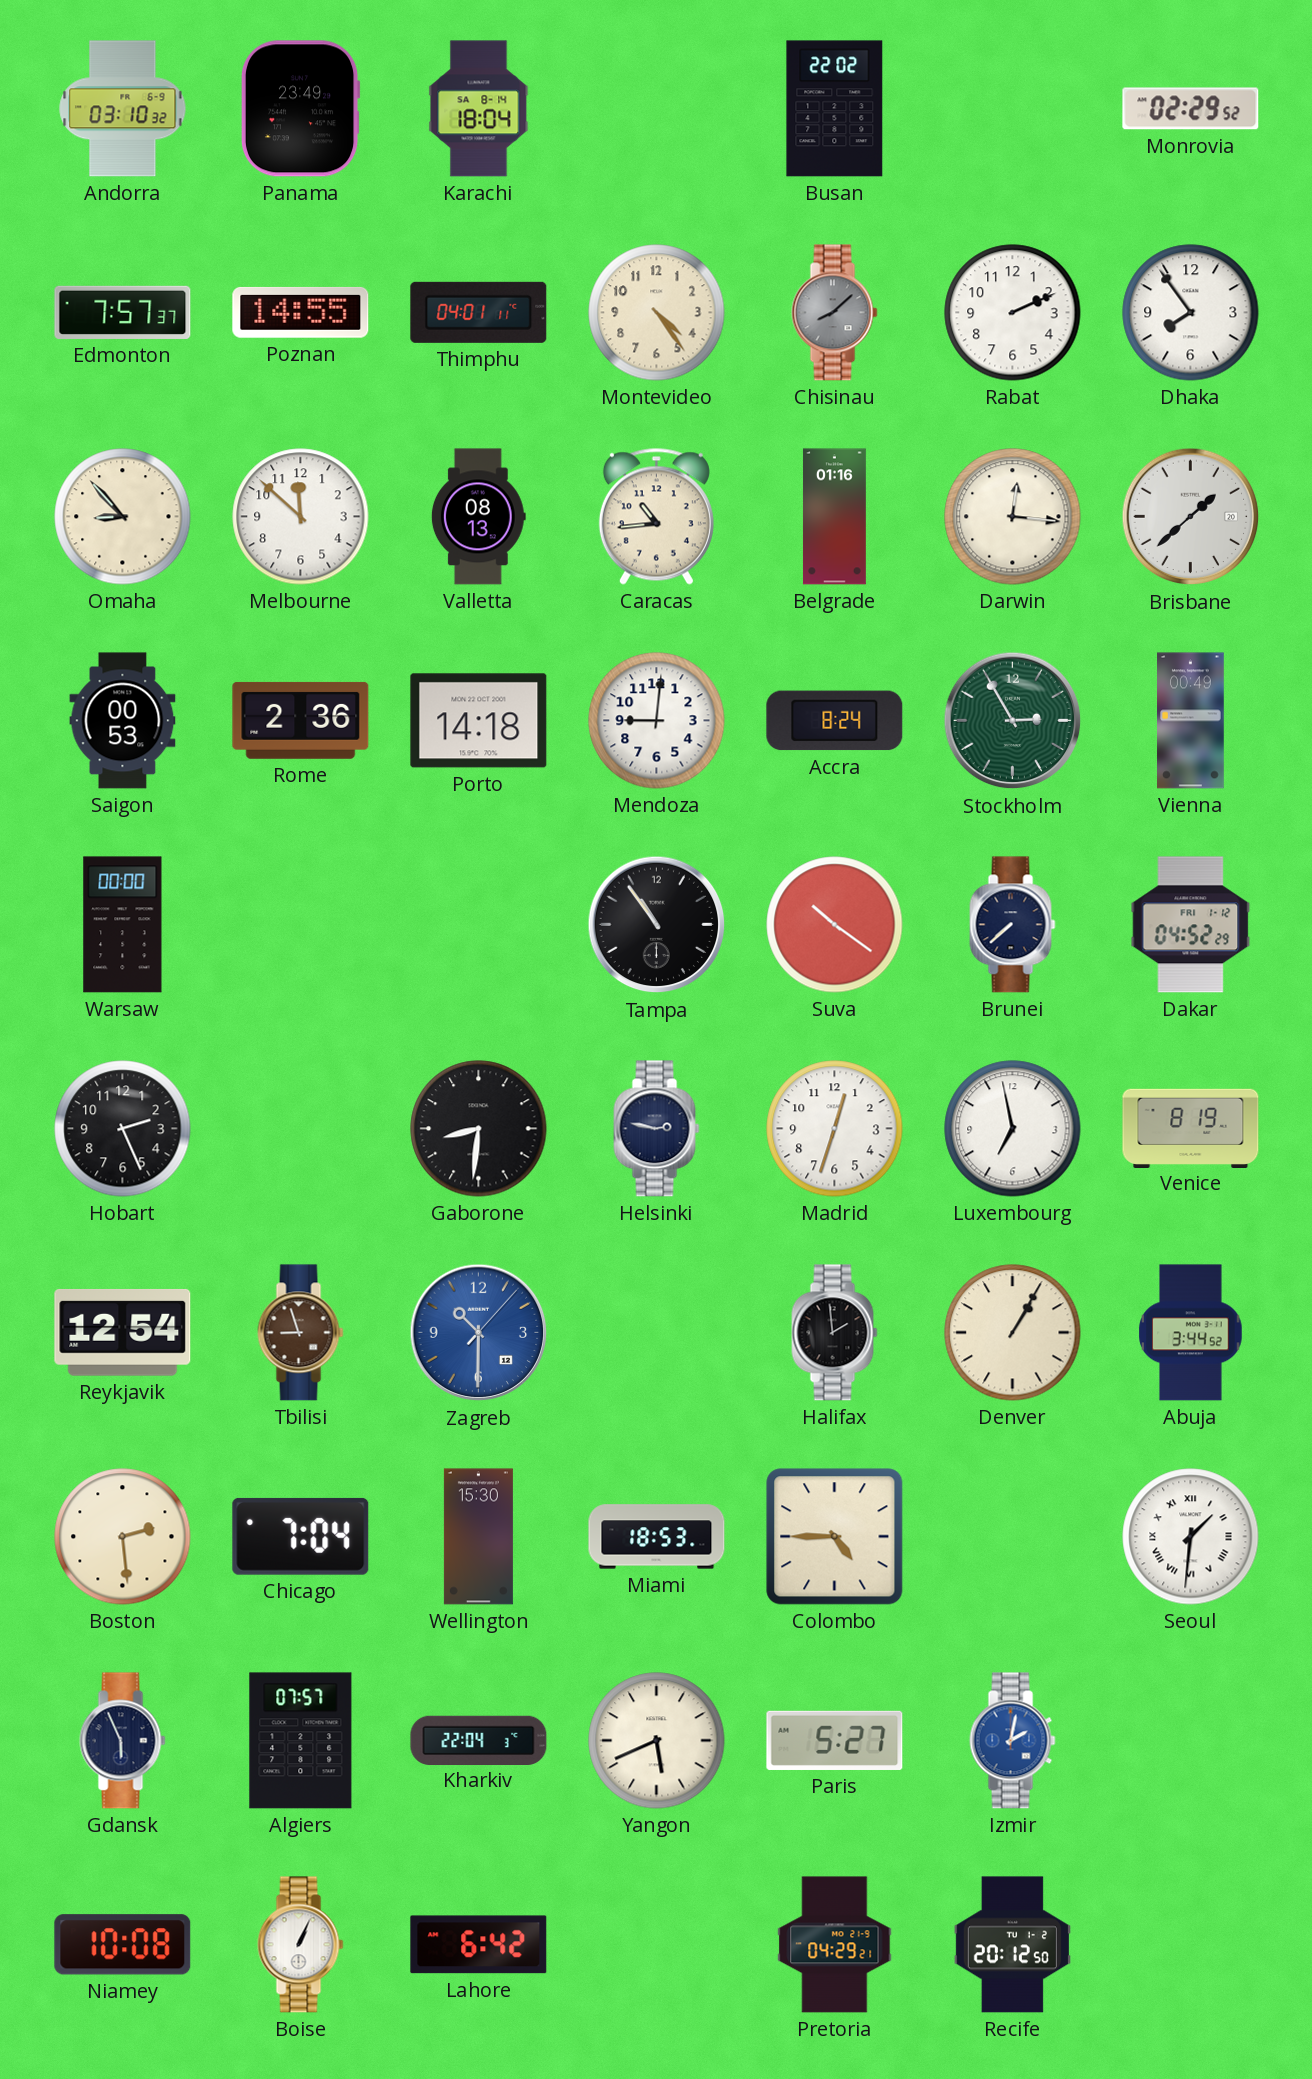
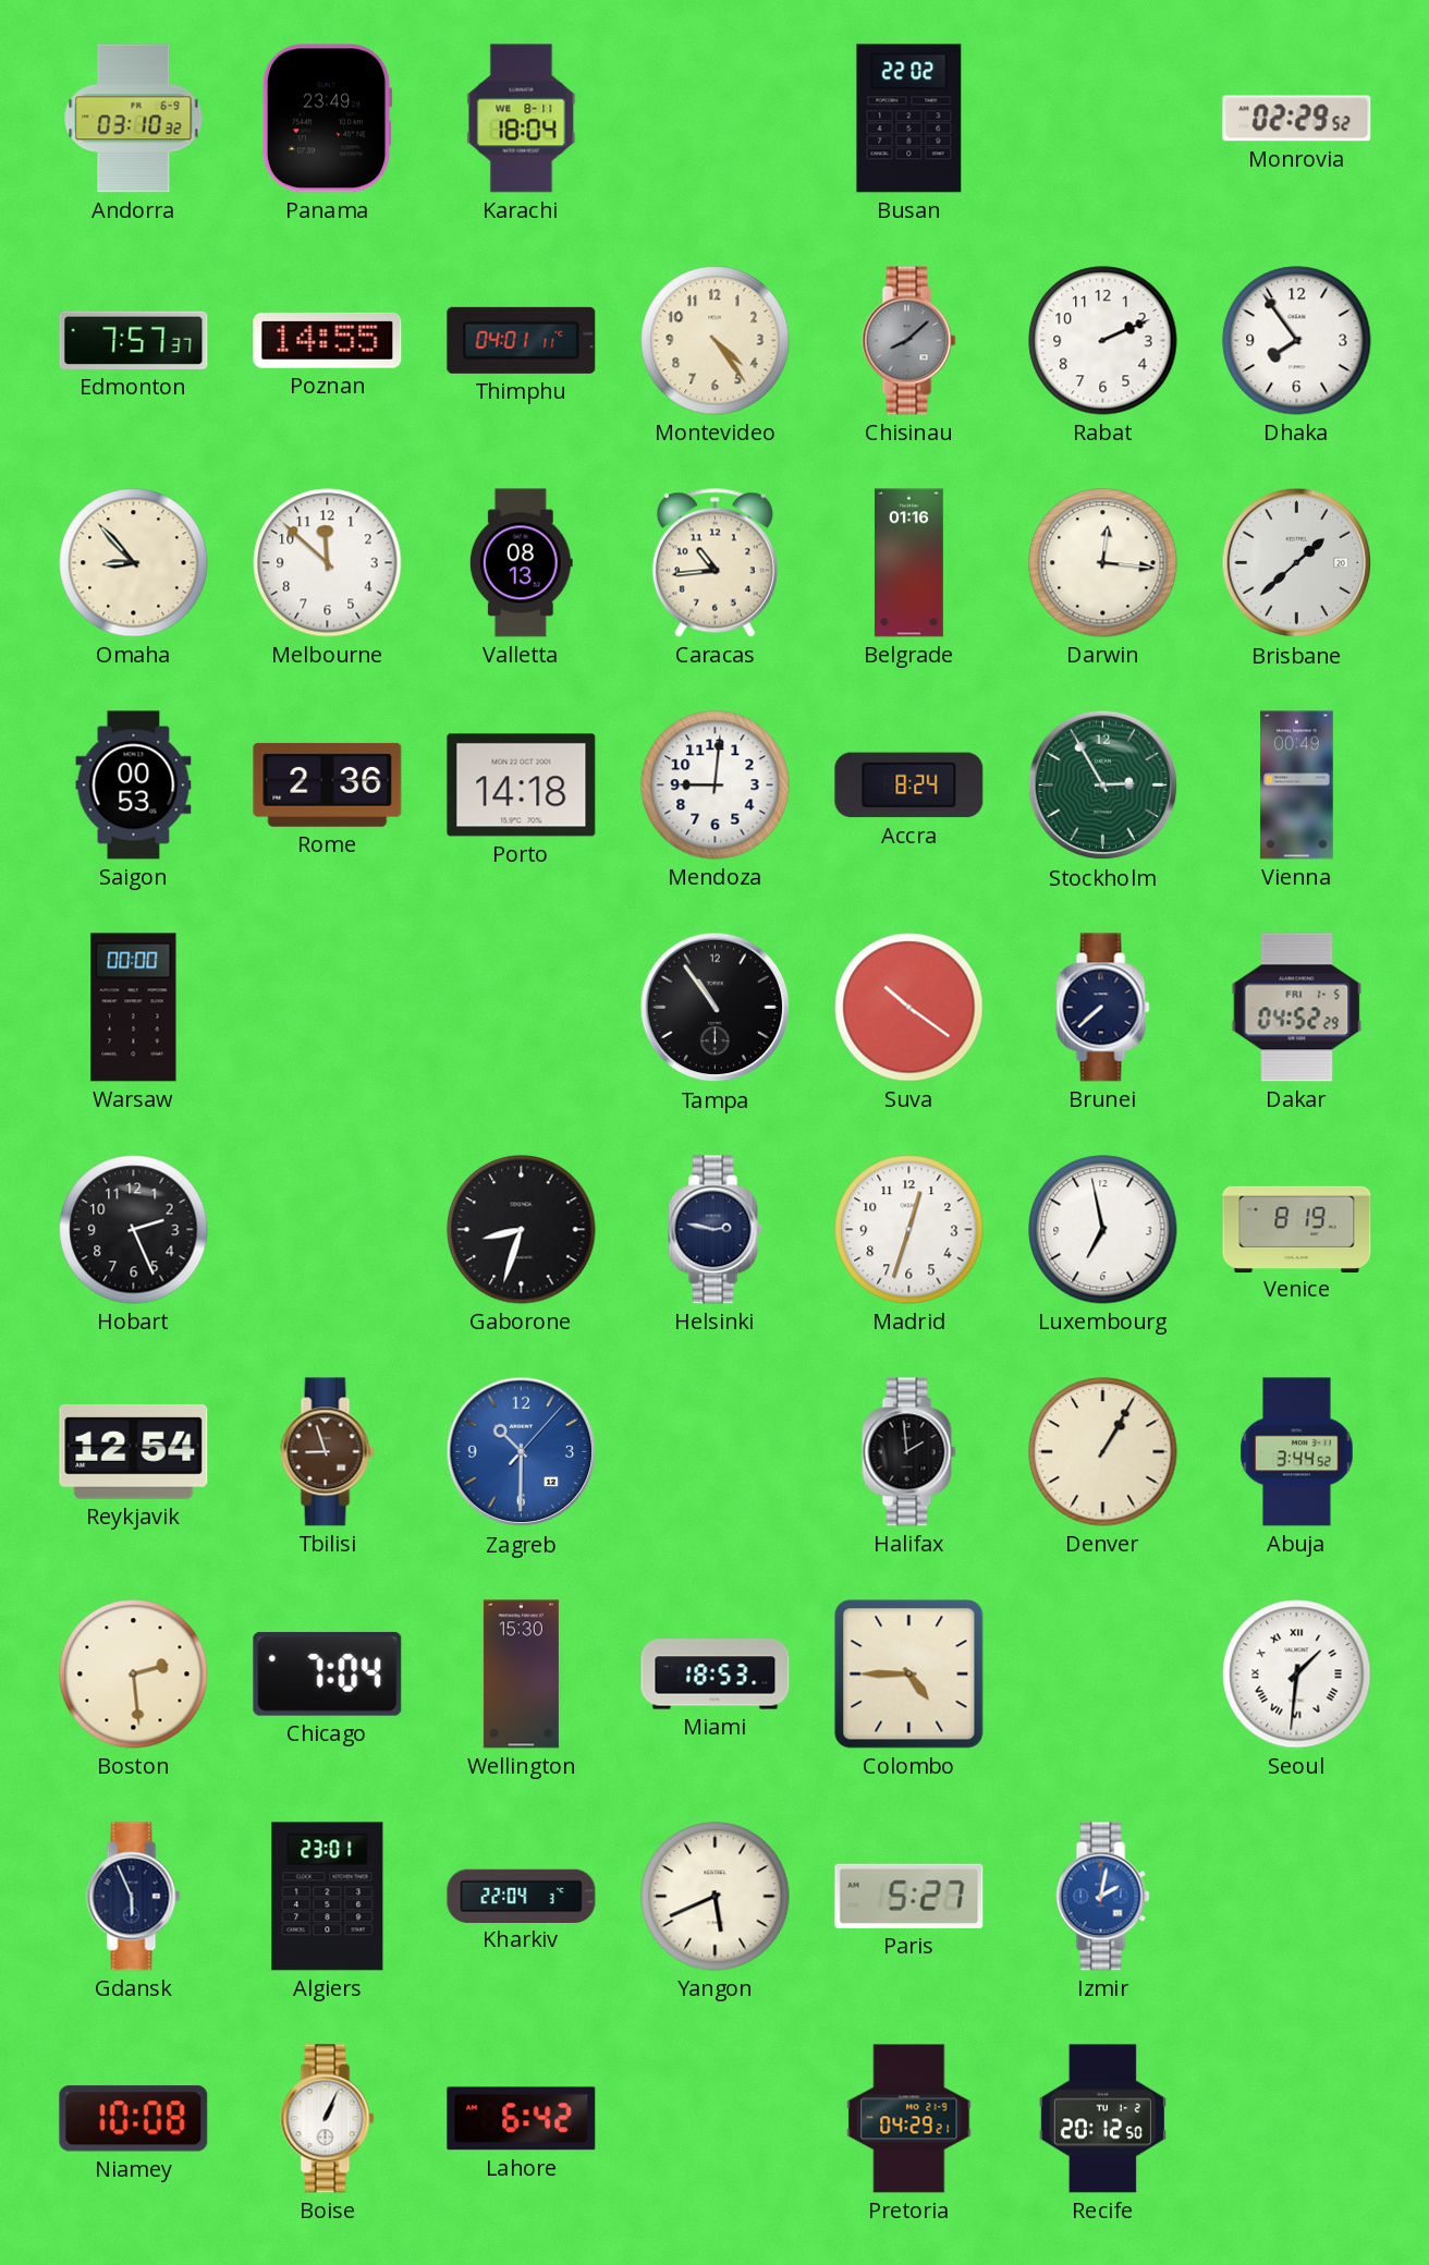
Karachi date: SA 8-14 -> WE 8-11
Dakar date: FRI 1-12 -> FRI 1-5
Gaborone: 8:31 -> 8:33
Algiers: 07:57 -> 23:01
